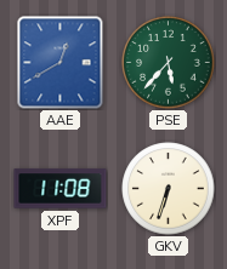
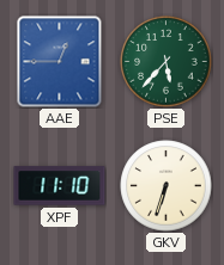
AAE: 12:40 -> 12:45
XPF: 11:08 -> 11:10
